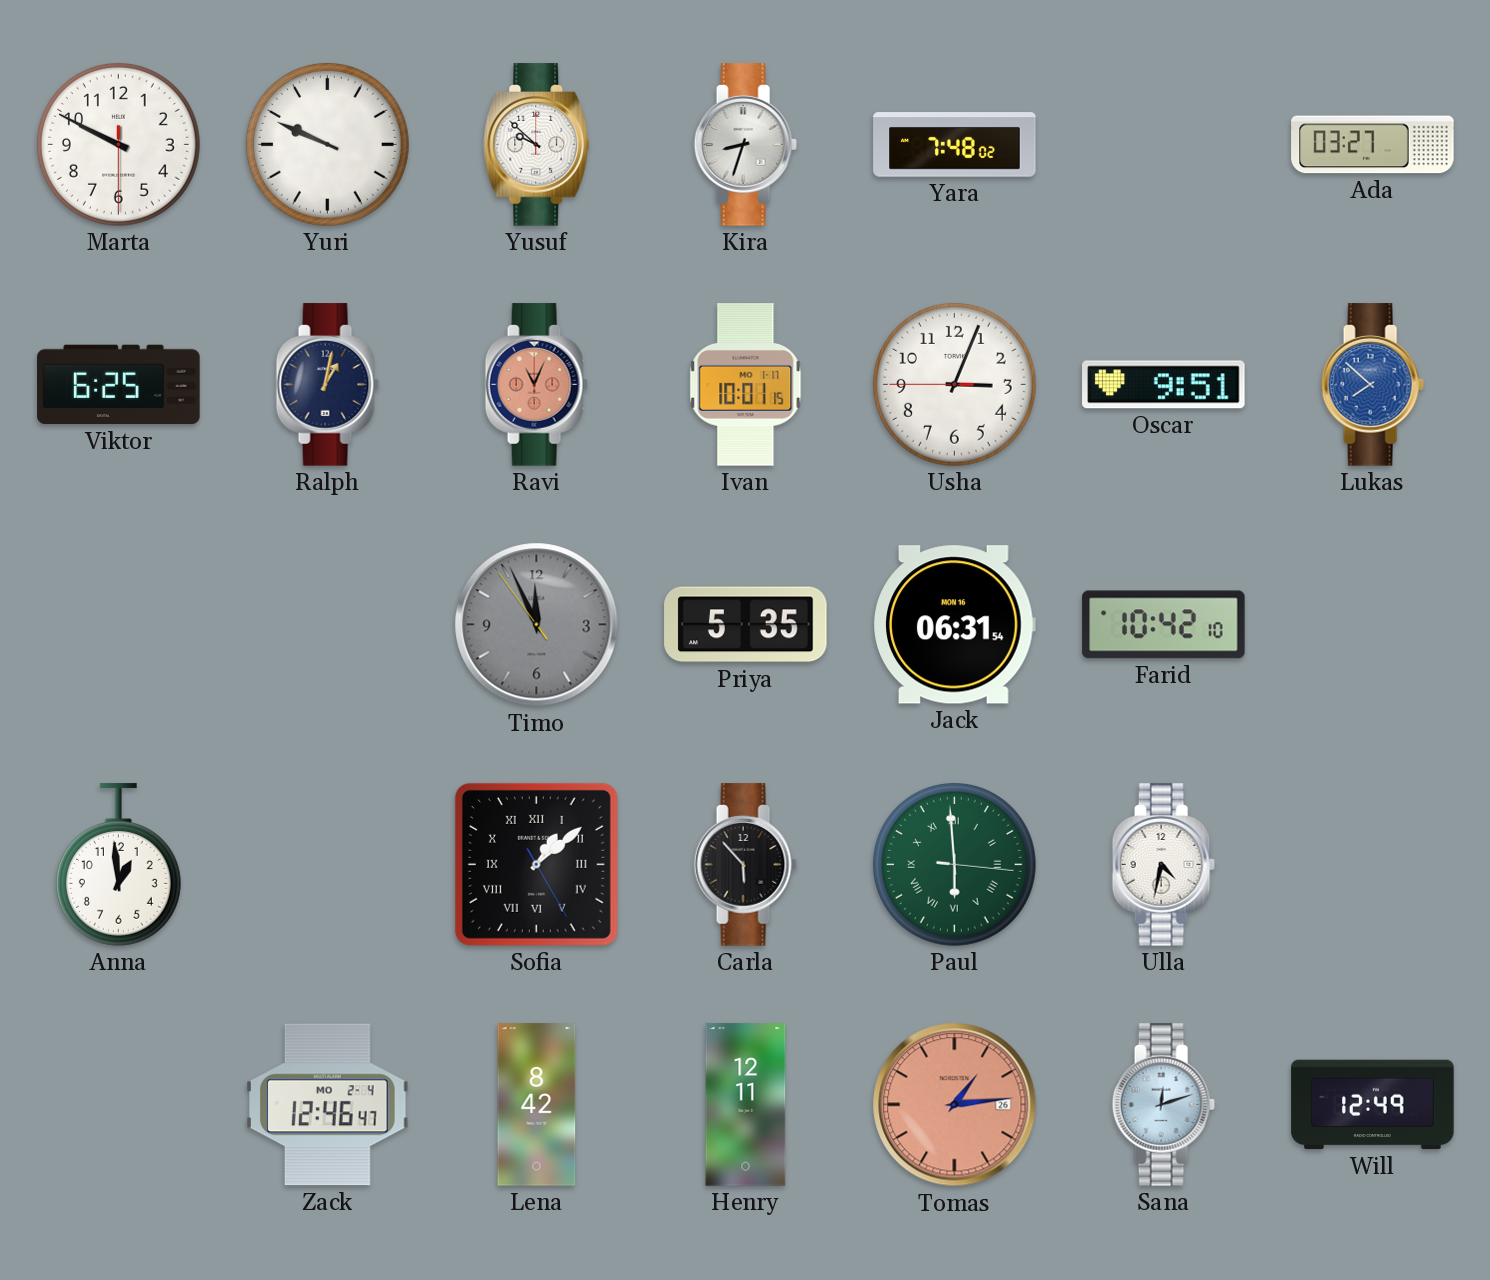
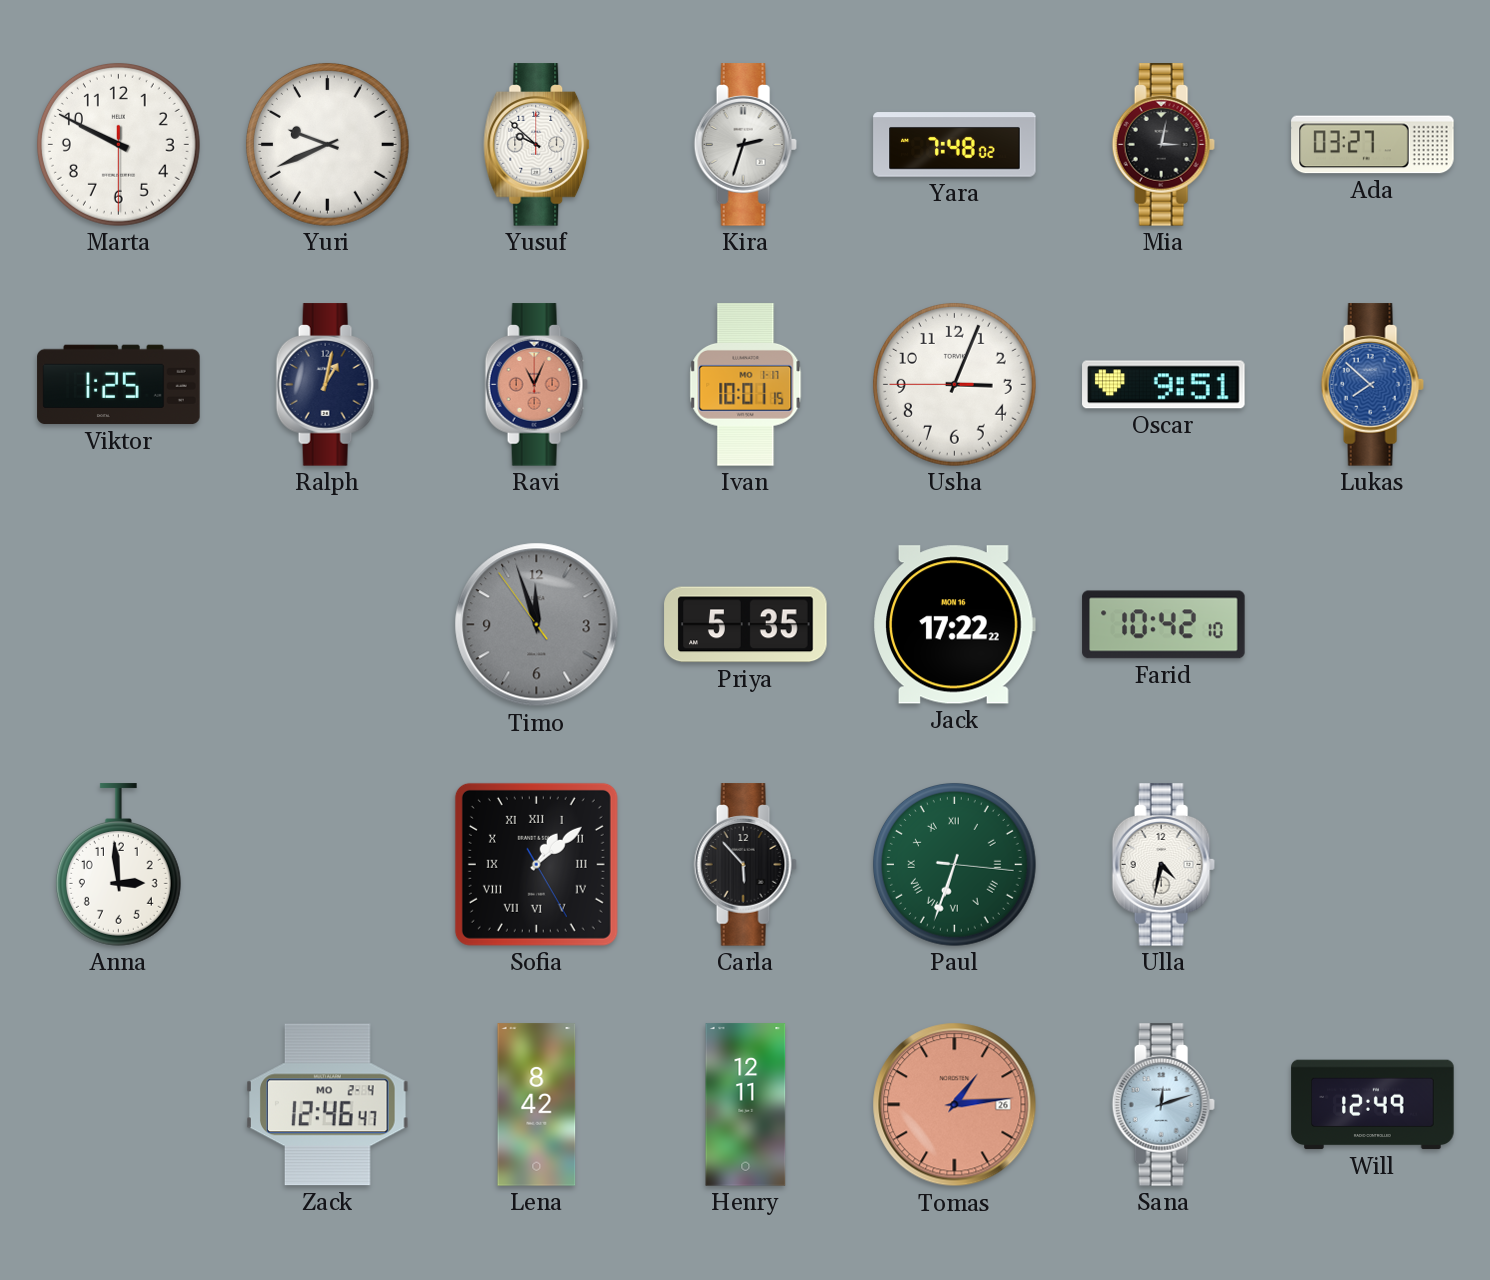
Yuri: 9:49 -> 9:41
Kira: 8:33 -> 2:33
Mia: none -> 3:02
Viktor: 6:25 -> 1:25
Timo: 11:55 -> 11:56
Jack: 06:31 -> 17:22
Anna: 12:59 -> 2:59
Paul: 5:59 -> 6:33
